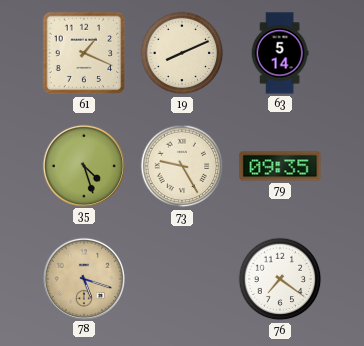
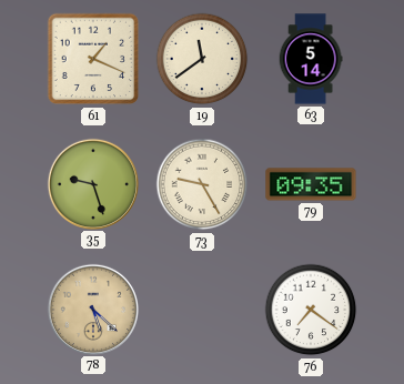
19: 8:11 -> 11:39
35: 4:27 -> 9:27
78: 5:18 -> 5:22
